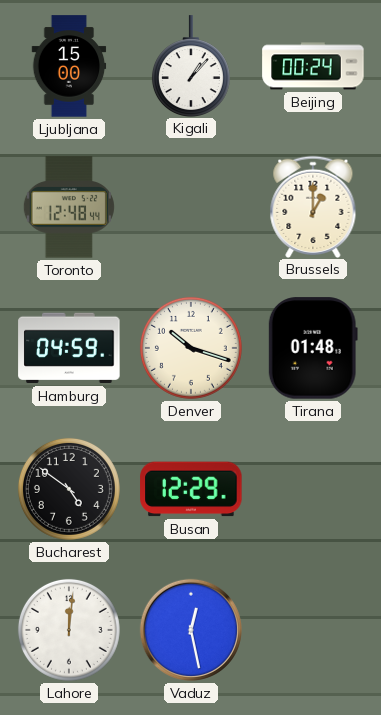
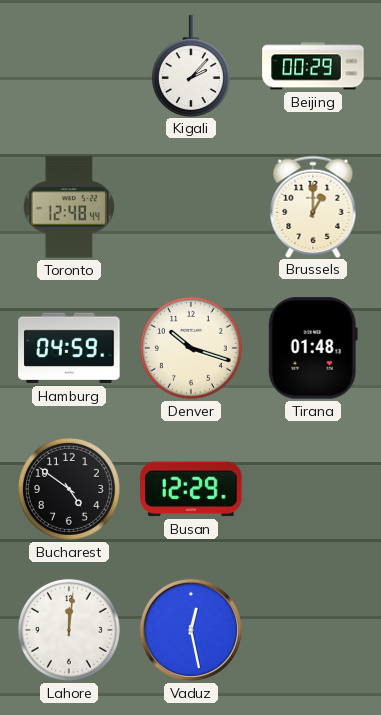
Ljubljana: 15:00 -> none
Kigali: 1:07 -> 2:07
Beijing: 00:24 -> 00:29
